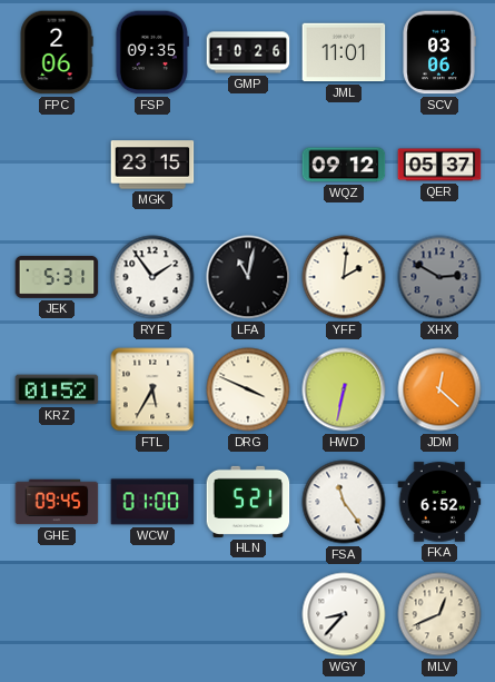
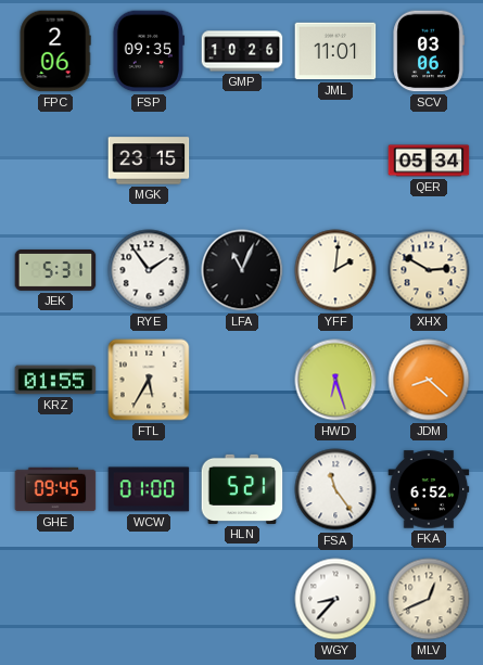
WQZ: 09:12 -> none
QER: 05:37 -> 05:34
LFA: 11:02 -> 11:04
XHX dial: grey -> cream
KRZ: 01:52 -> 01:55
DRG: 3:49 -> none
HWD: 6:32 -> 6:27
JDM: 12:22 -> 8:22
